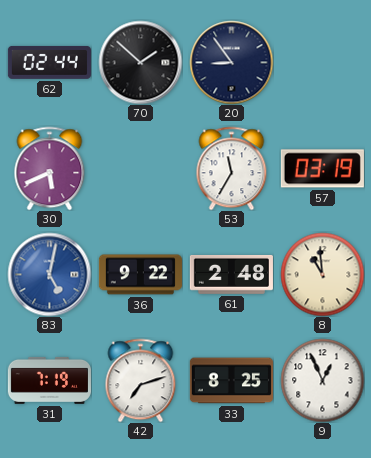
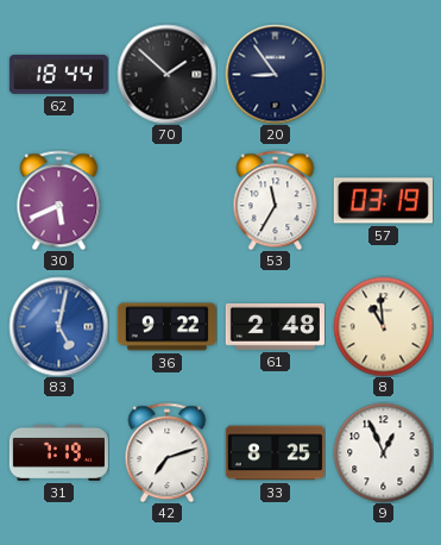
62: 02:44 -> 18:44
